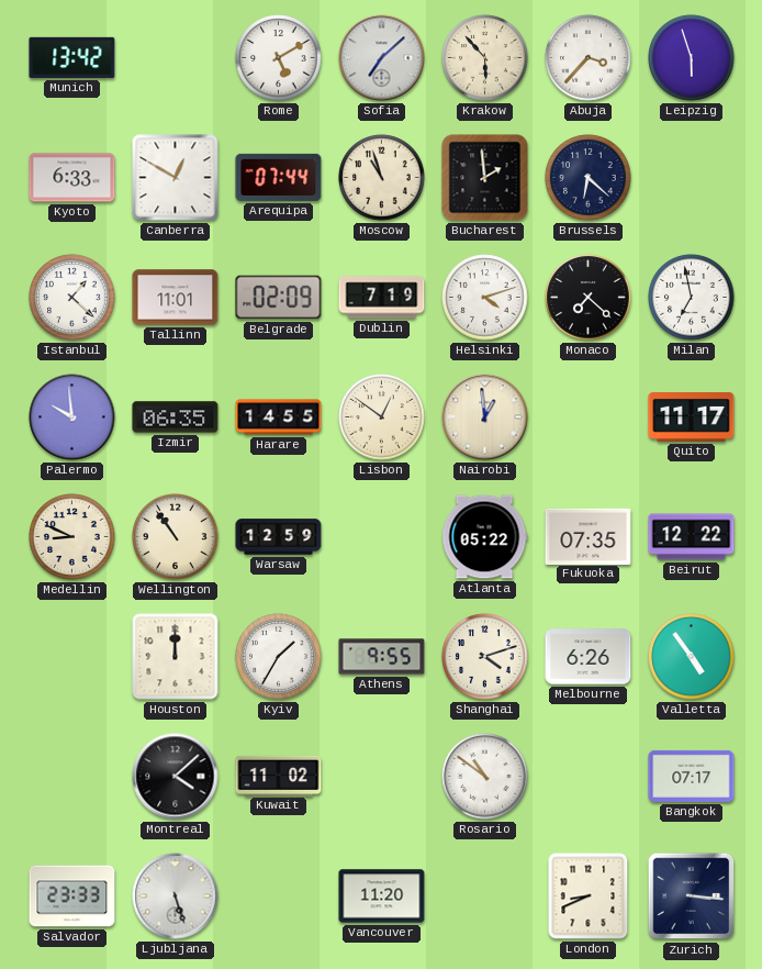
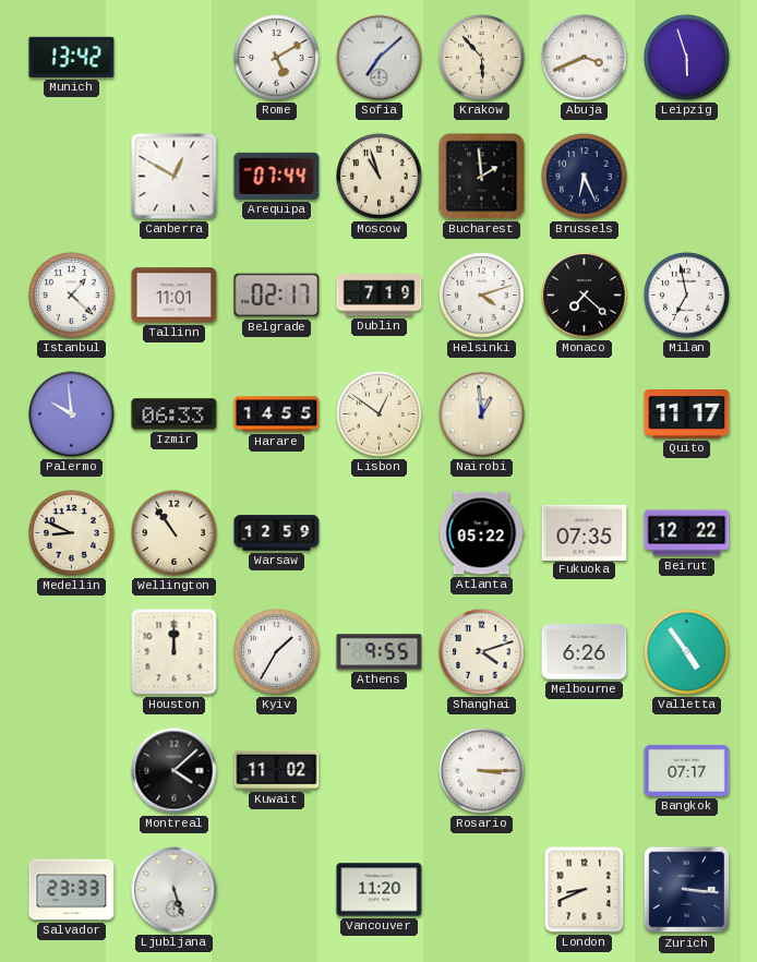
Abuja: 3:37 -> 3:41
Kyoto: 6:33 -> none
Brussels: 6:22 -> 6:26
Belgrade: 02:09 -> 02:17
Izmir: 06:35 -> 06:33
Rosario: 10:51 -> 3:15
